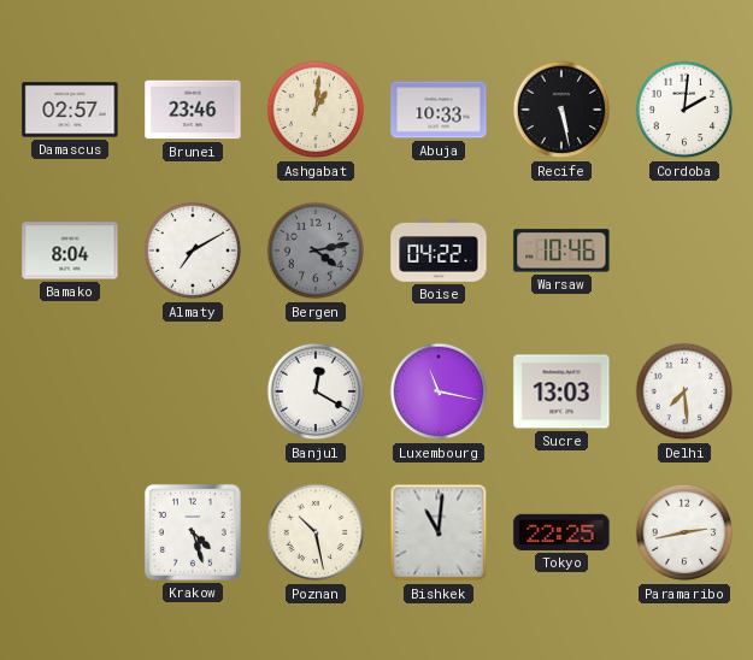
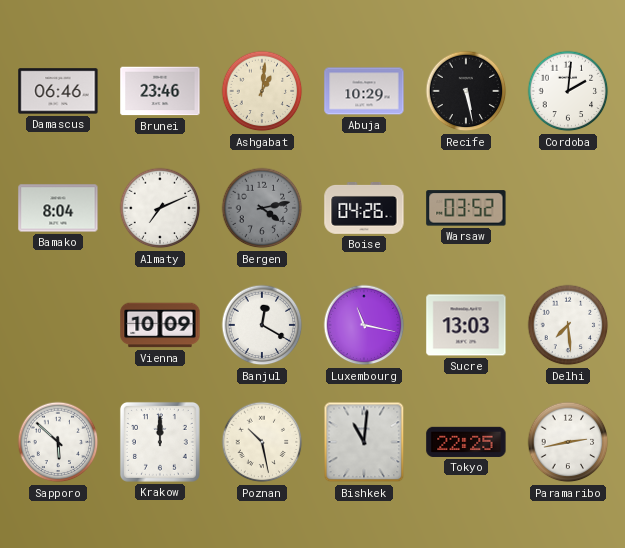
Damascus: 02:57 -> 06:46
Abuja: 10:33 -> 10:29
Almaty: 7:10 -> 7:11
Boise: 04:22 -> 04:26
Warsaw: 10:46 -> 03:52
Vienna: none -> 10:09
Sapporo: none -> 5:52
Krakow: 4:27 -> 12:00
